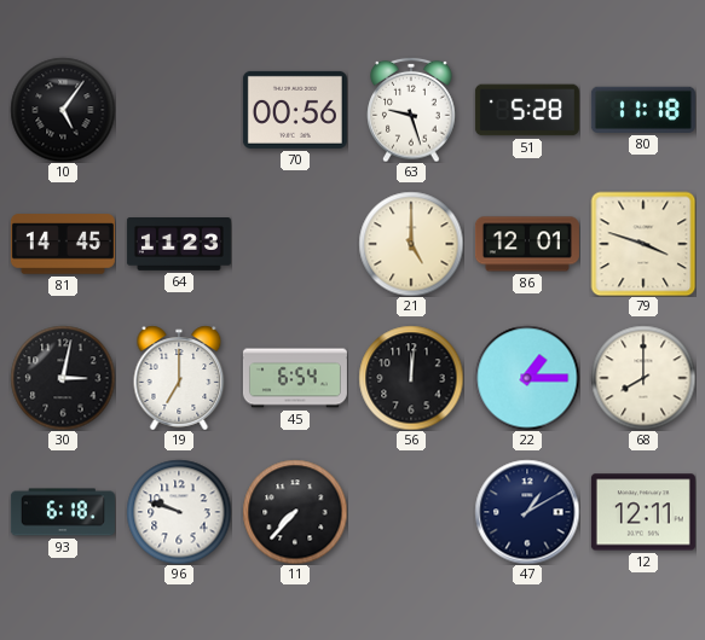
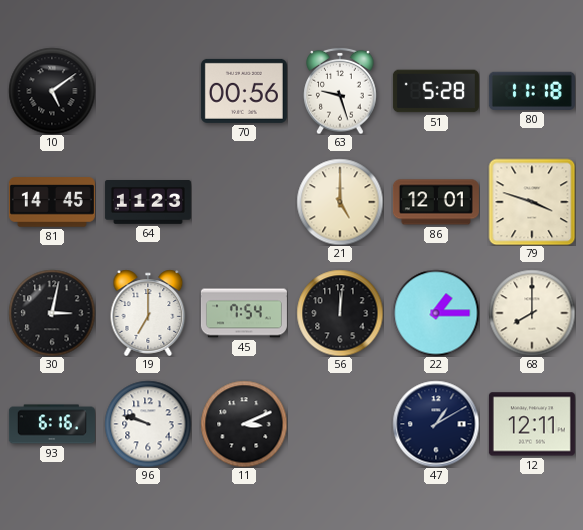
10: 5:06 -> 5:09
45: 6:54 -> 7:54
93: 6:18 -> 6:16
11: 7:37 -> 3:11
